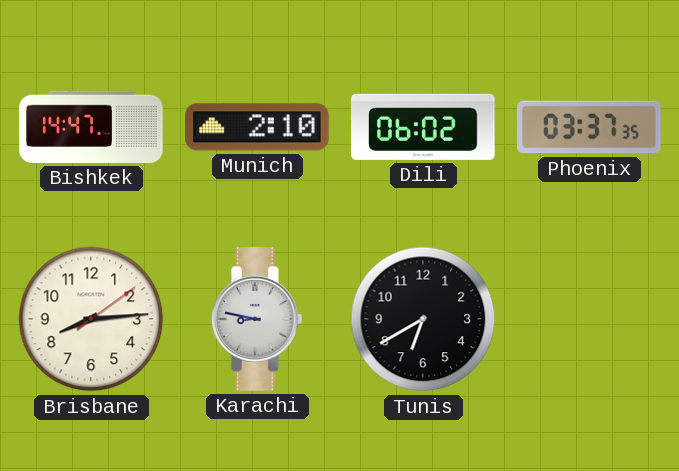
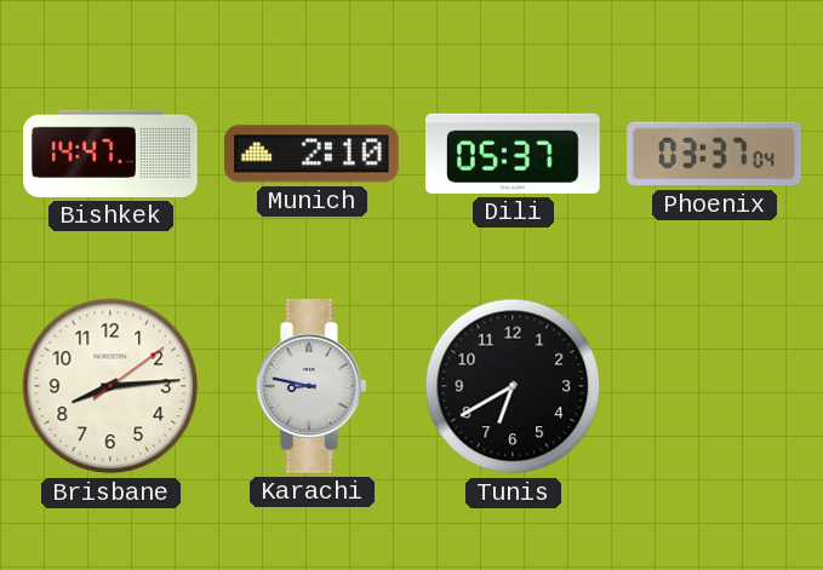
Dili: 06:02 -> 05:37
Phoenix: 03:37:35 -> 03:37:04
